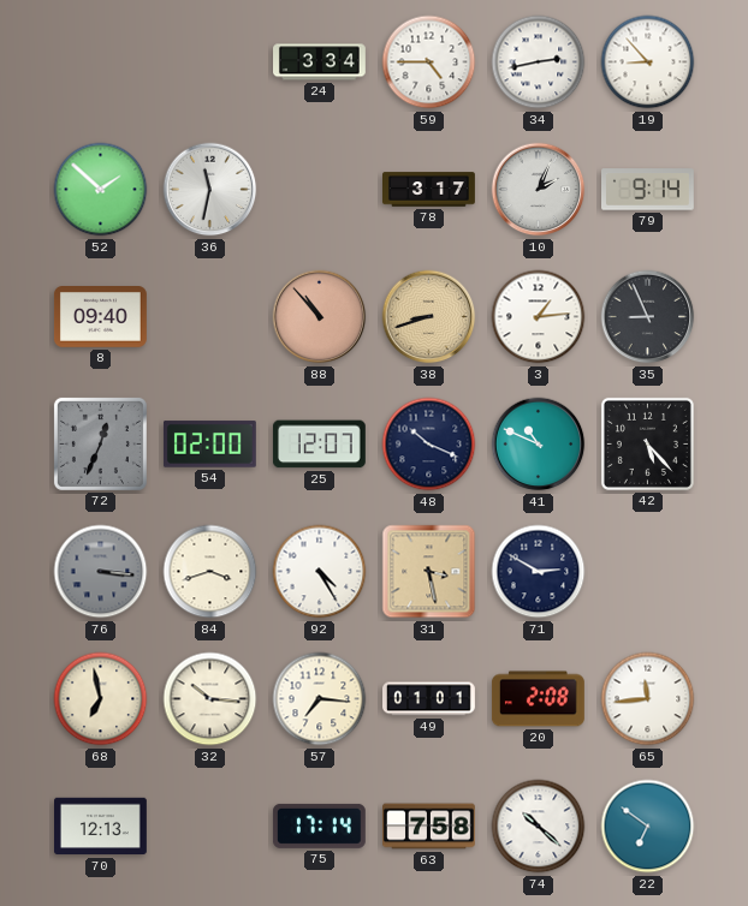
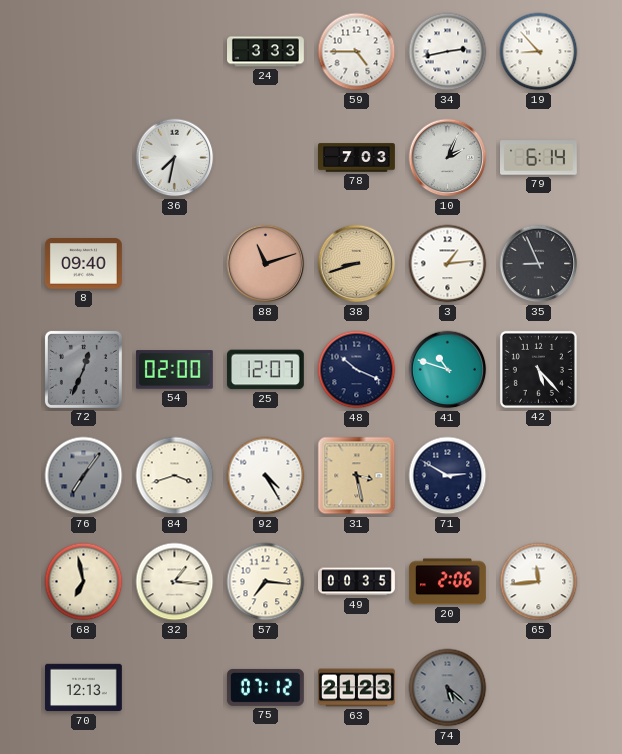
24: 3:34 -> 3:33
52: 1:52 -> none
36: 11:32 -> 7:32
78: 3:17 -> 7:03
79: 9:14 -> 6:14
88: 10:53 -> 11:12
41: 10:49 -> 10:48
76: 3:16 -> 7:06
32: 10:16 -> 1:16
49: 01:01 -> 00:35
20: 2:08 -> 2:06
75: 17:14 -> 07:12
63: 7:58 -> 21:23
74: 10:22 -> 5:22
74 dial: white -> grey
22: 6:51 -> none
